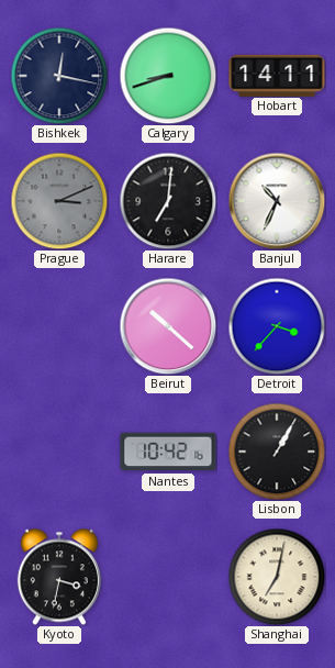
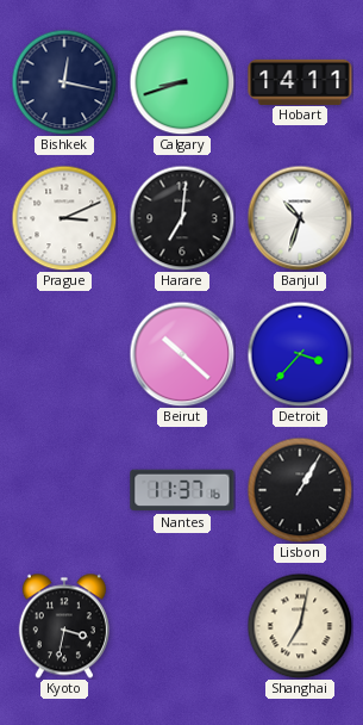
Prague dial: grey -> white
Banjul: 10:34 -> 10:33
Nantes: 10:42 -> 11:37
